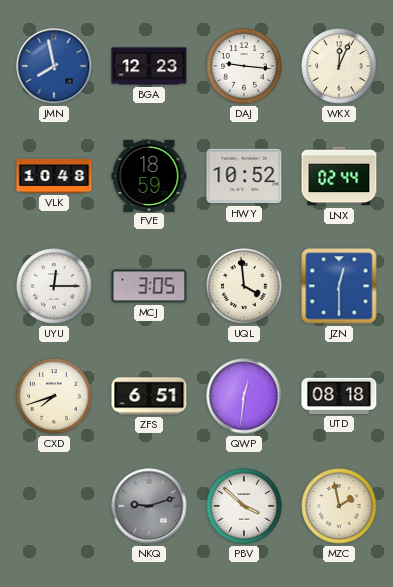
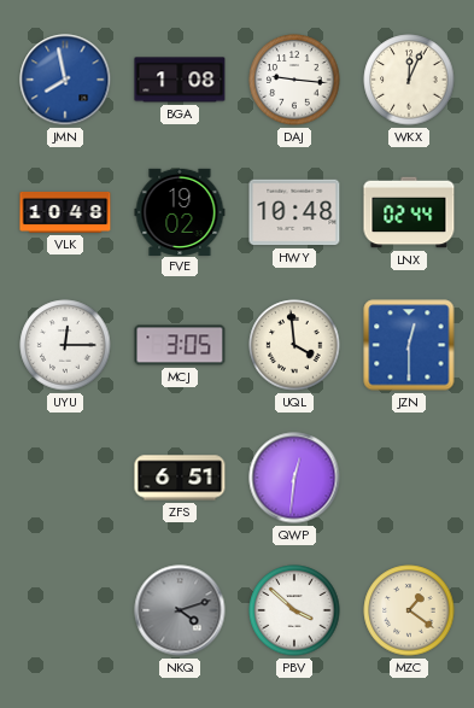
BGA: 12:23 -> 1:08
FVE: 18:59 -> 19:02
HWY: 10:52 -> 10:48
CXD: 7:42 -> none
UTD: 08:18 -> none
NKQ: 9:12 -> 4:12
MZC: 1:58 -> 1:21
